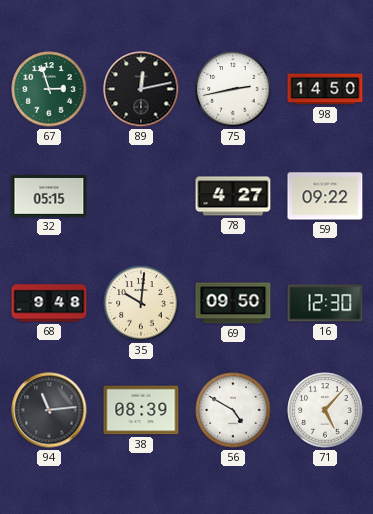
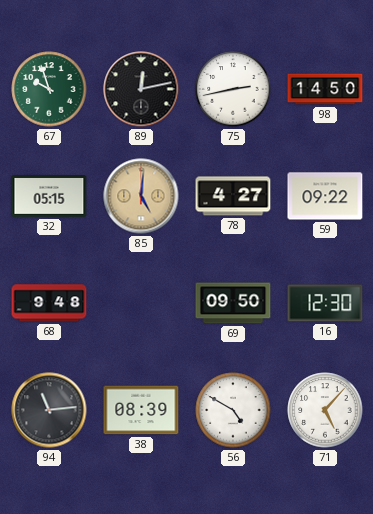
67: 2:57 -> 9:57
85: none -> 5:01
35: 10:01 -> none
